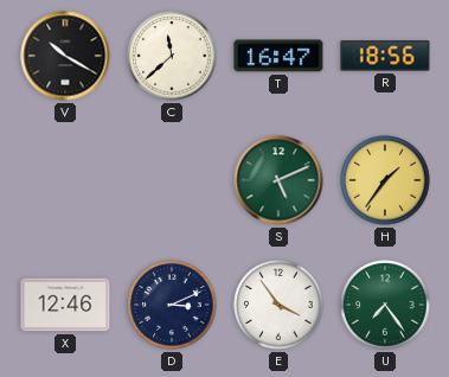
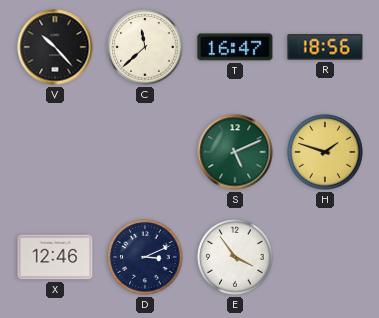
V: 10:20 -> 10:23
H: 1:36 -> 1:48
U: 7:24 -> none
